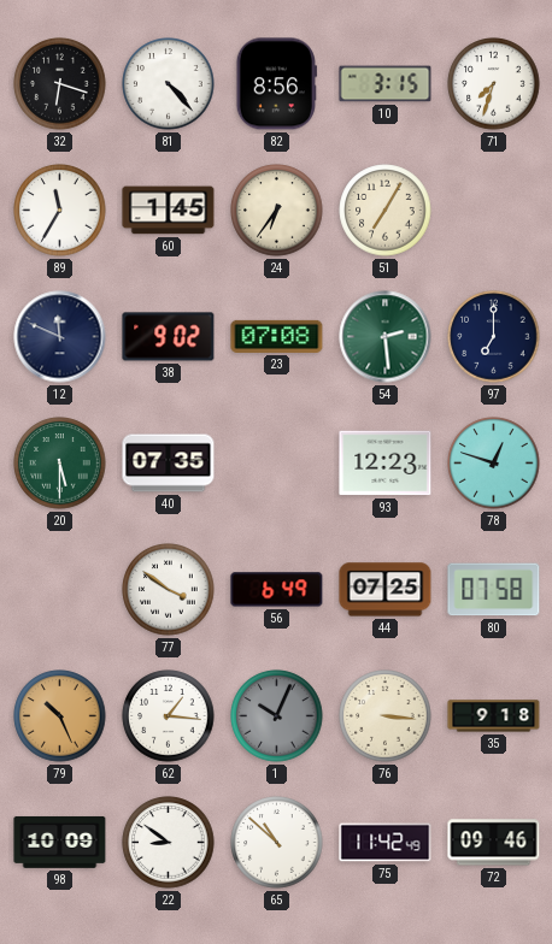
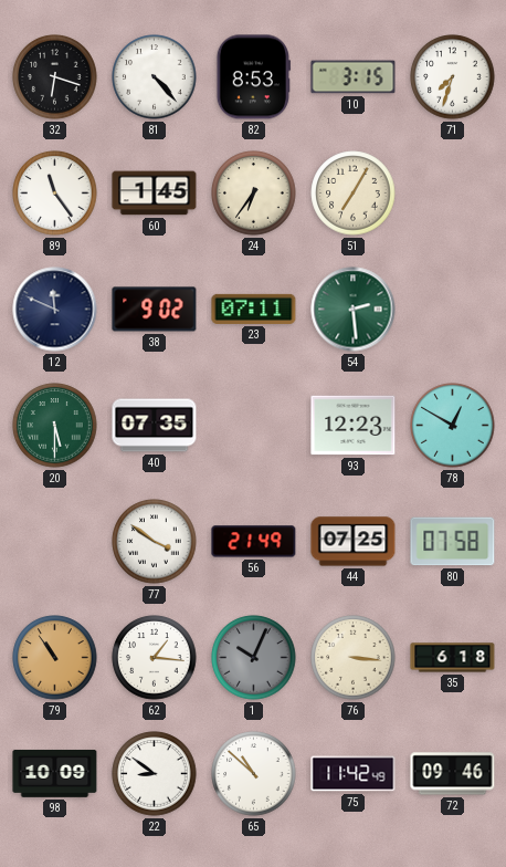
82: 8:56 -> 8:53
89: 11:35 -> 11:24
23: 07:08 -> 07:11
97: 7:00 -> none
78: 12:48 -> 12:50
56: 6:49 -> 21:49
79: 10:26 -> 10:54
35: 9:18 -> 6:18
